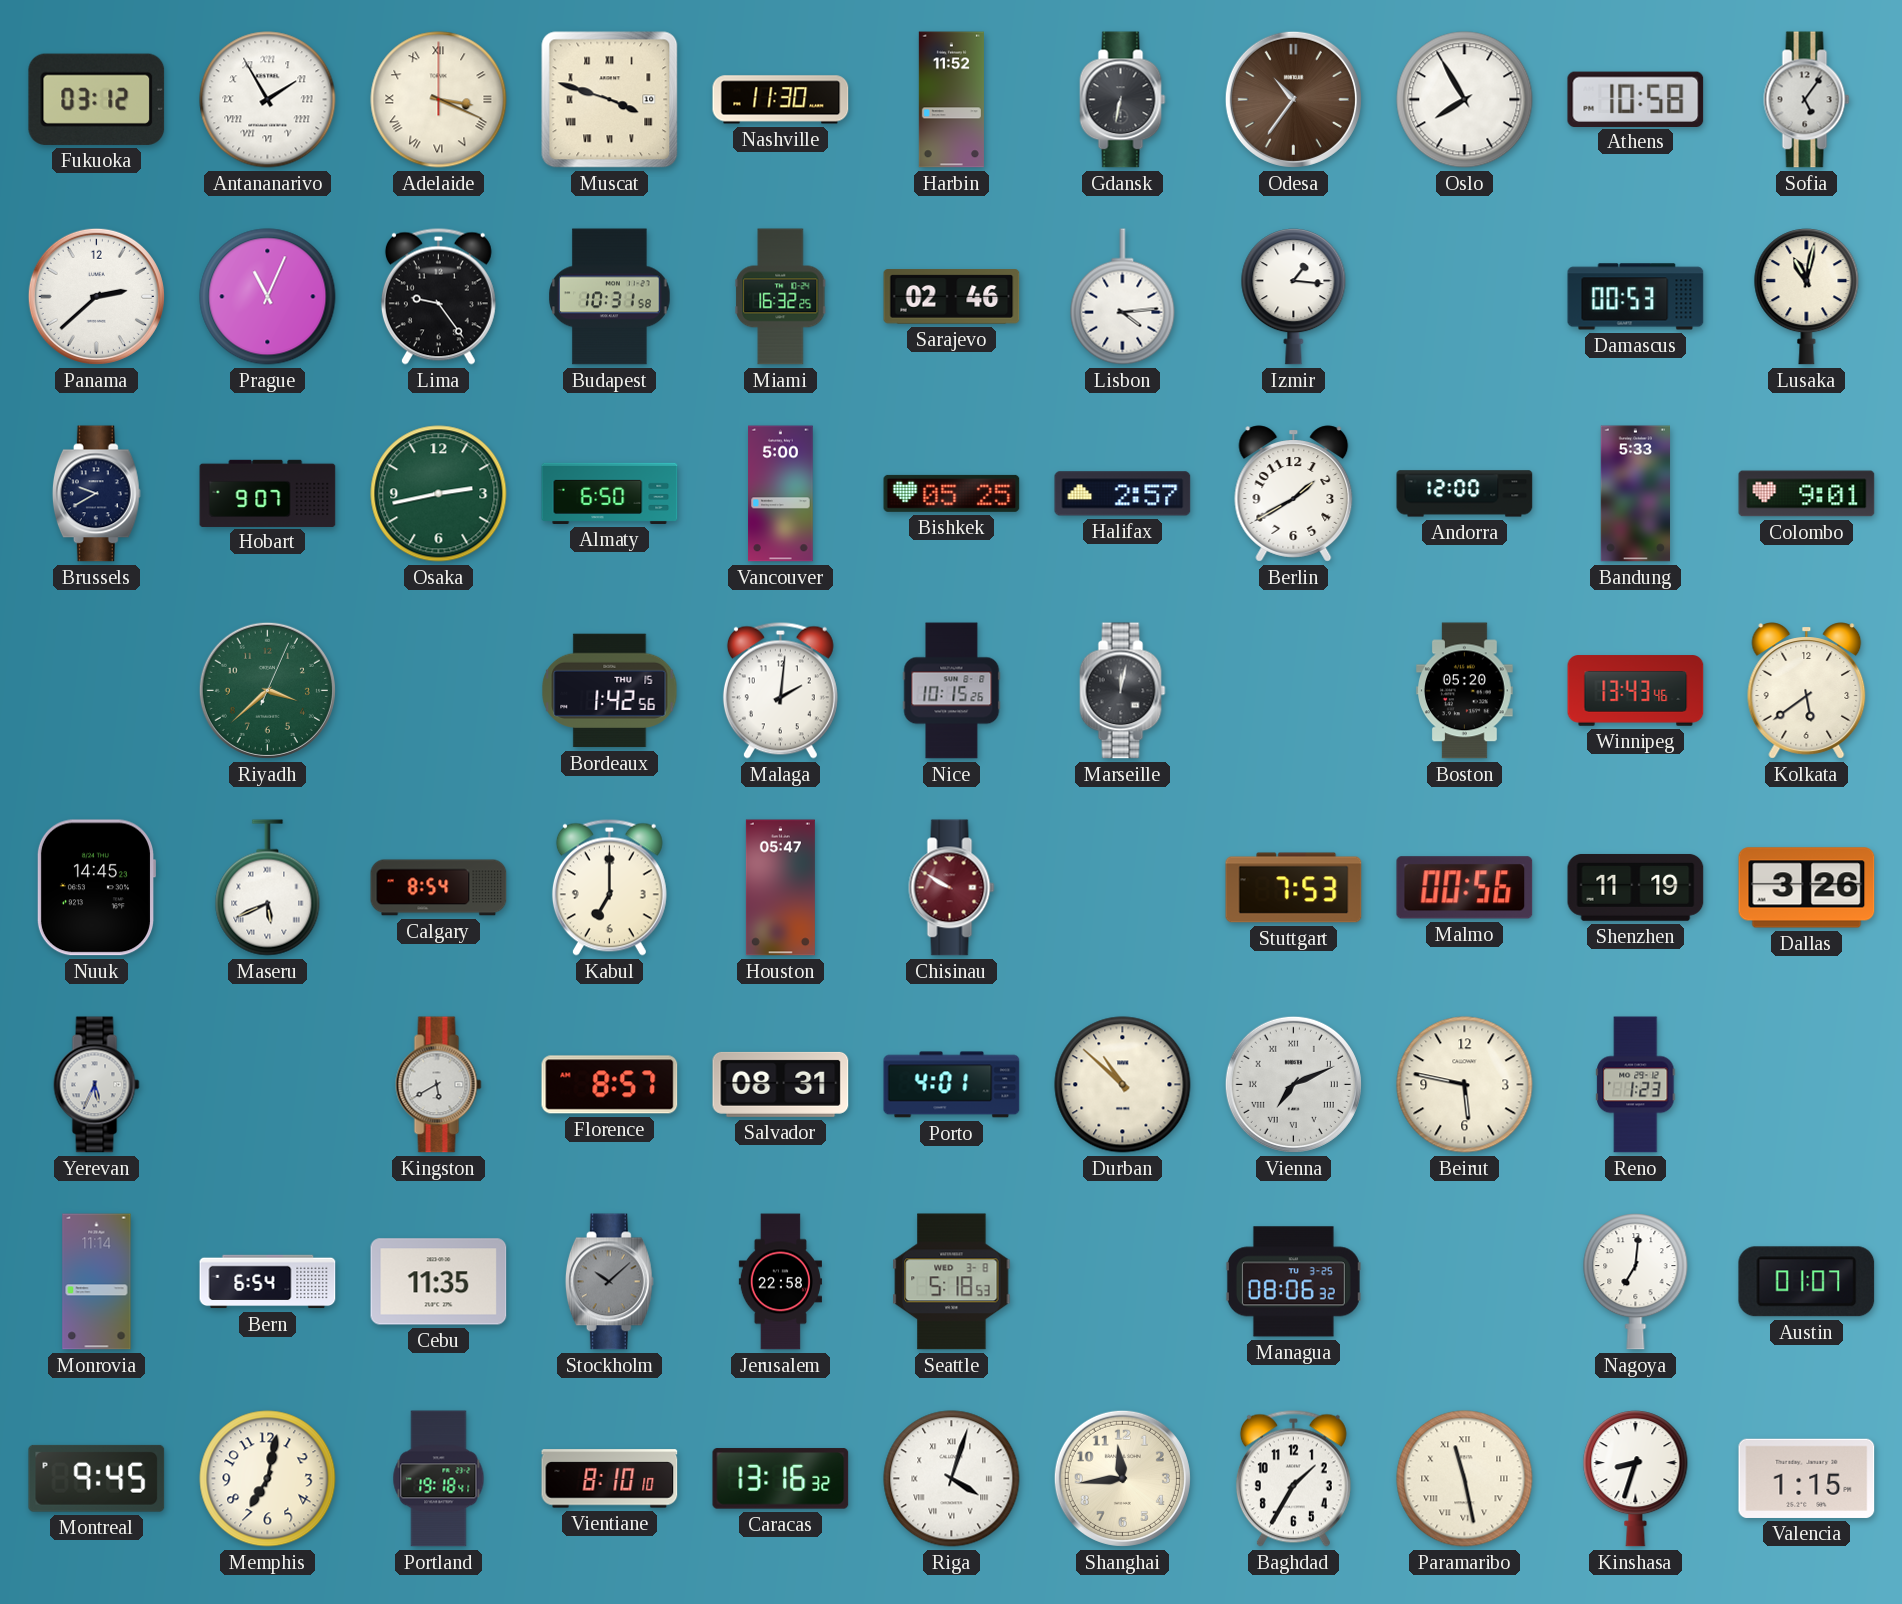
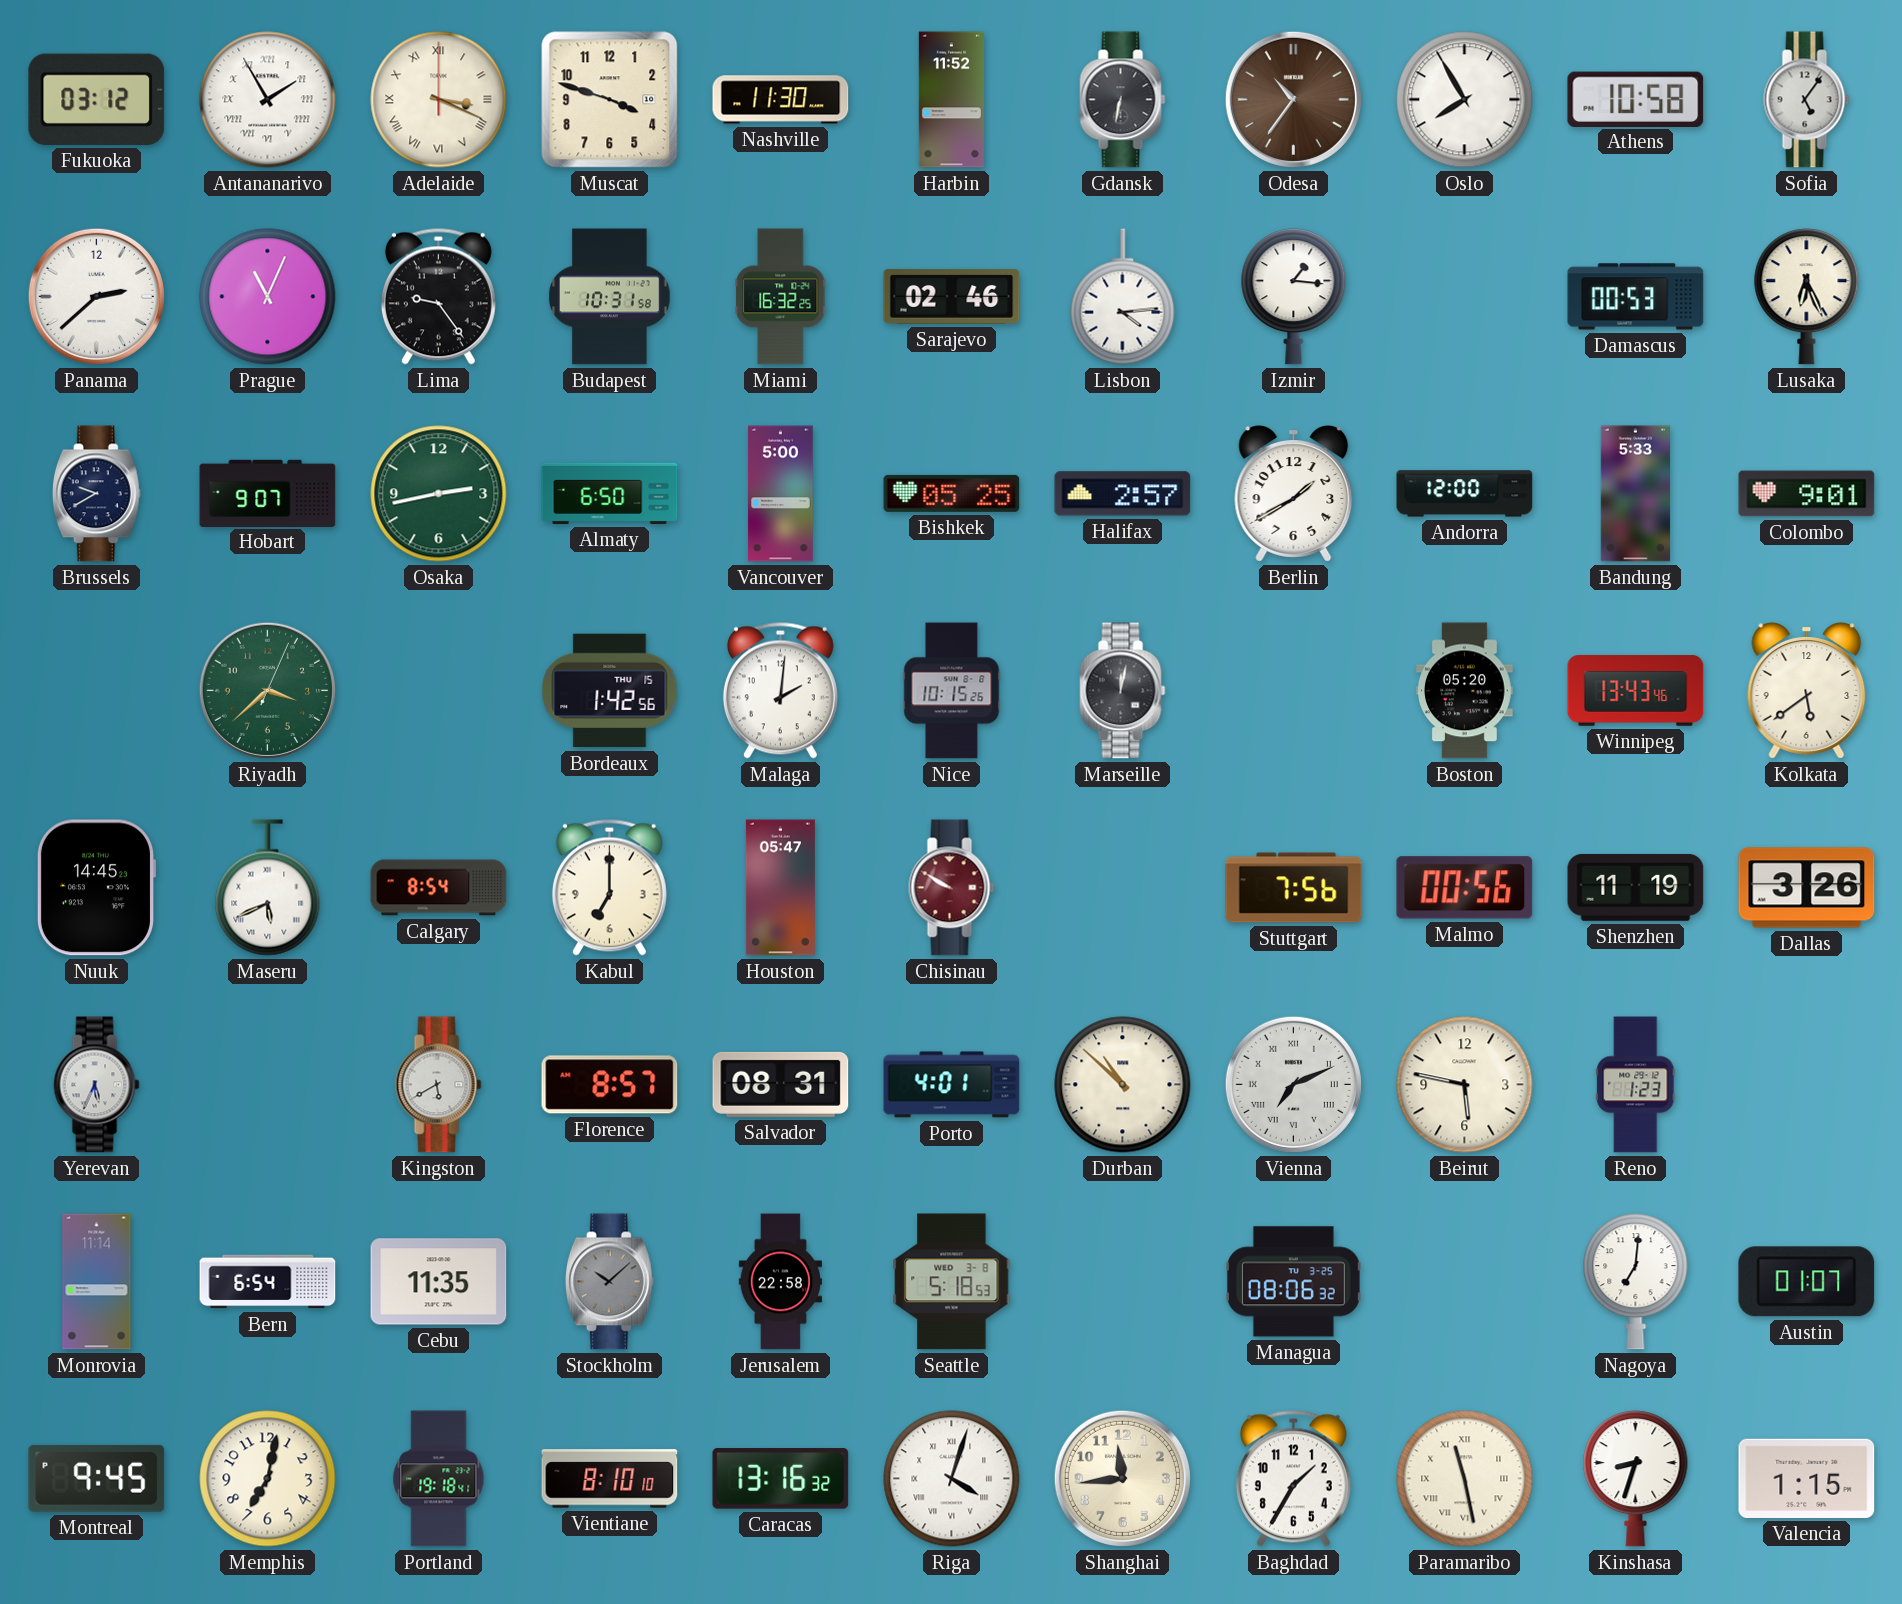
Muscat numerals: Roman -> Arabic
Lusaka: 11:02 -> 6:26
Stuttgart: 7:53 -> 7:56
